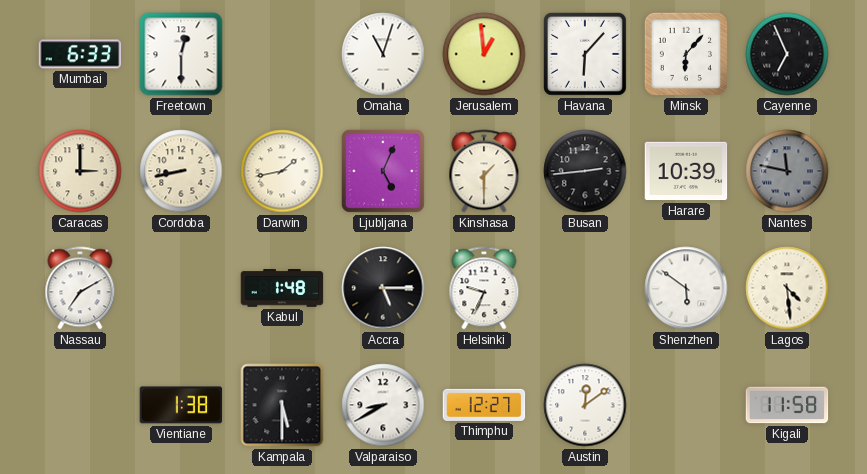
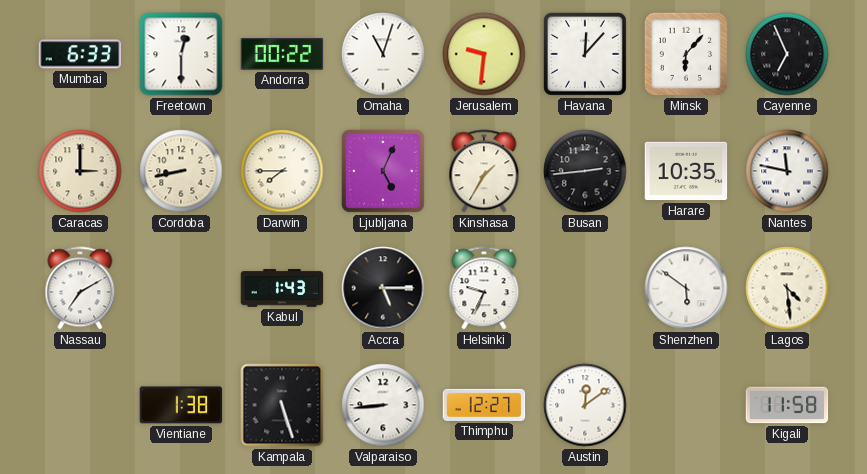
Andorra: none -> 00:22
Jerusalem: 12:59 -> 9:31
Havana: 6:07 -> 12:07
Darwin: 1:43 -> 7:45
Kinshasa: 1:30 -> 1:35
Harare: 10:39 -> 10:35
Nantes dial: grey -> white
Kabul: 1:48 -> 1:43
Kampala: 5:30 -> 5:27
Valparaiso: 8:40 -> 8:44
